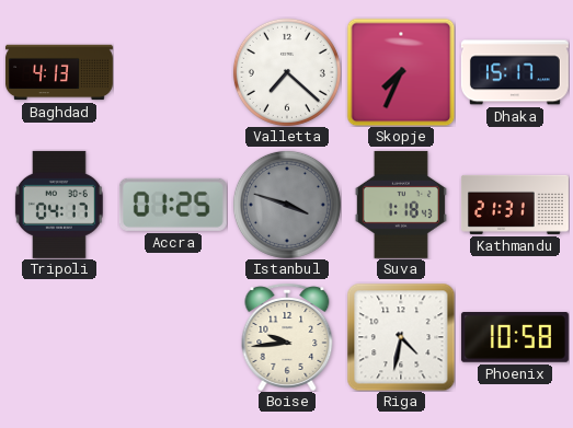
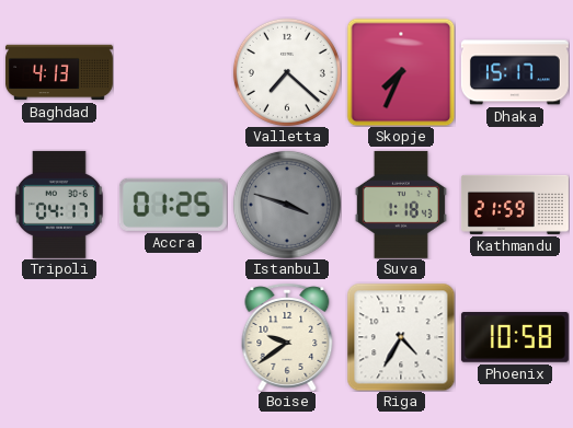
Kathmandu: 21:31 -> 21:59
Boise: 9:44 -> 9:39
Riga: 4:32 -> 4:35
